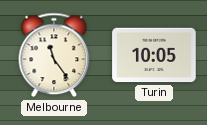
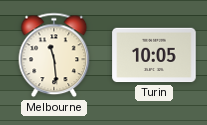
Melbourne: 11:24 -> 11:29
